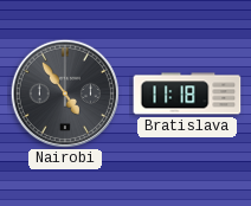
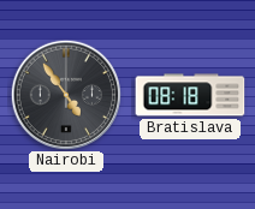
Bratislava: 11:18 -> 08:18
